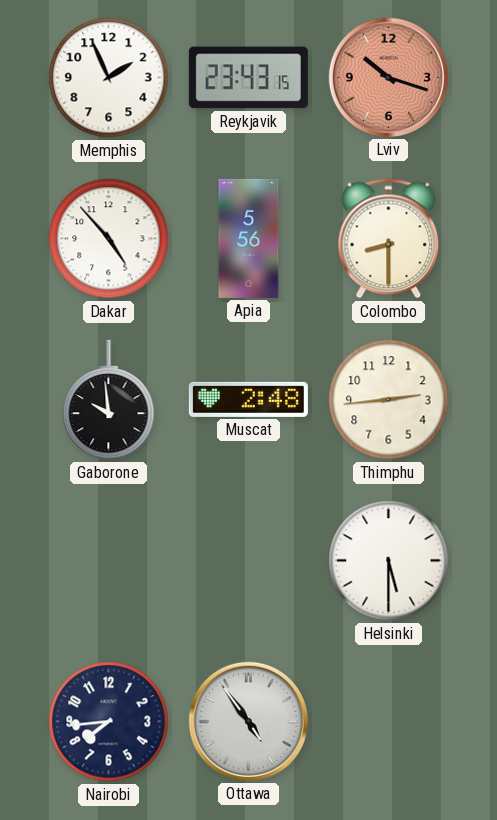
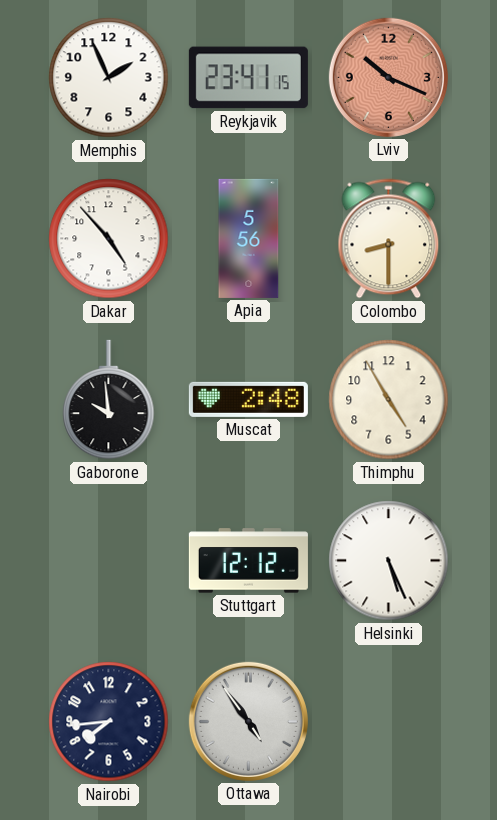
Reykjavik: 23:43 -> 23:41
Lviv: 10:18 -> 10:19
Thimphu: 2:44 -> 4:55
Stuttgart: none -> 12:12
Helsinki: 5:30 -> 5:26
